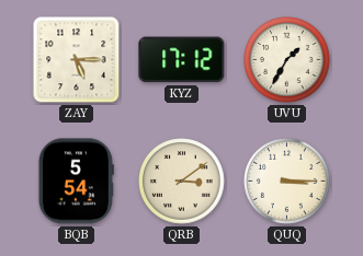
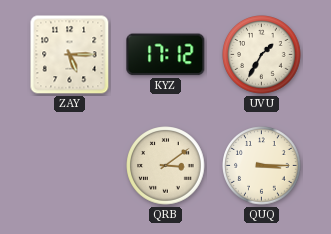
BQB: 5:54 -> none
